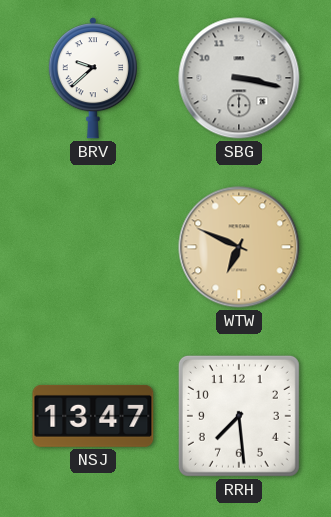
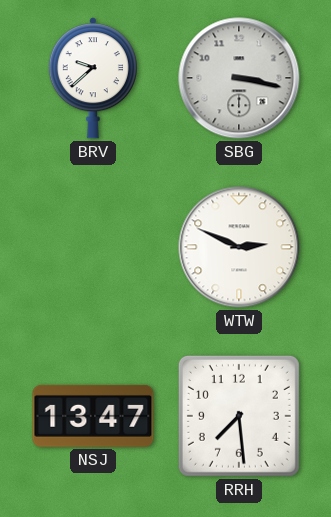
WTW: 6:49 -> 2:49
WTW dial: champagne -> white
